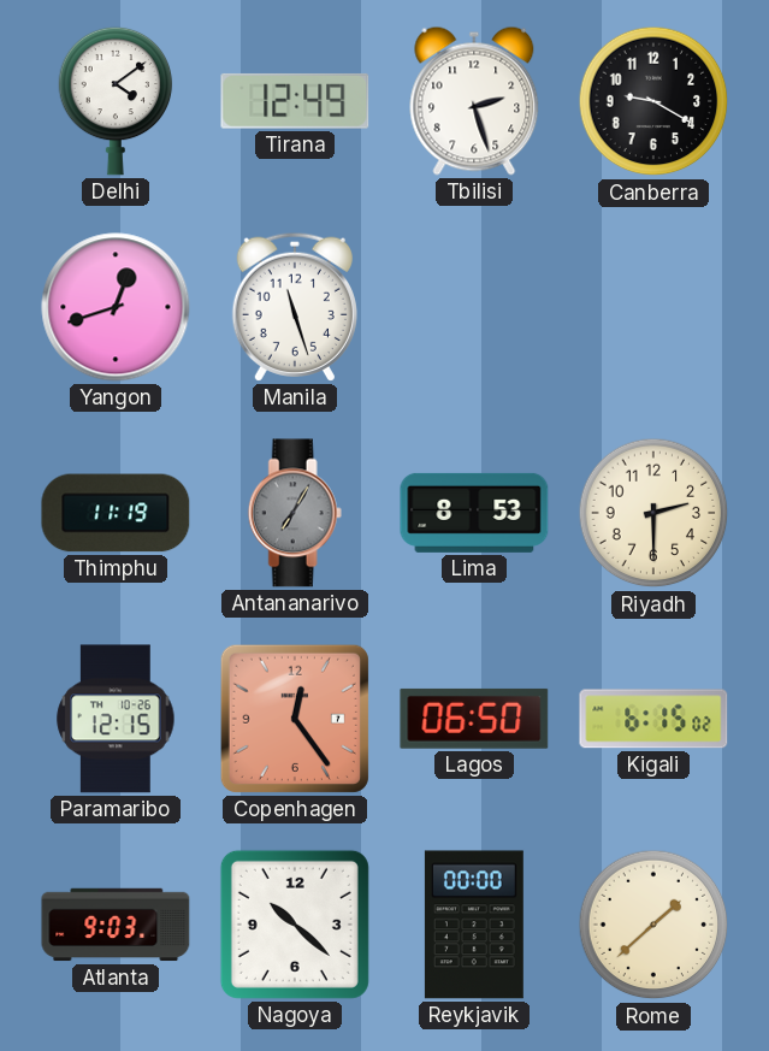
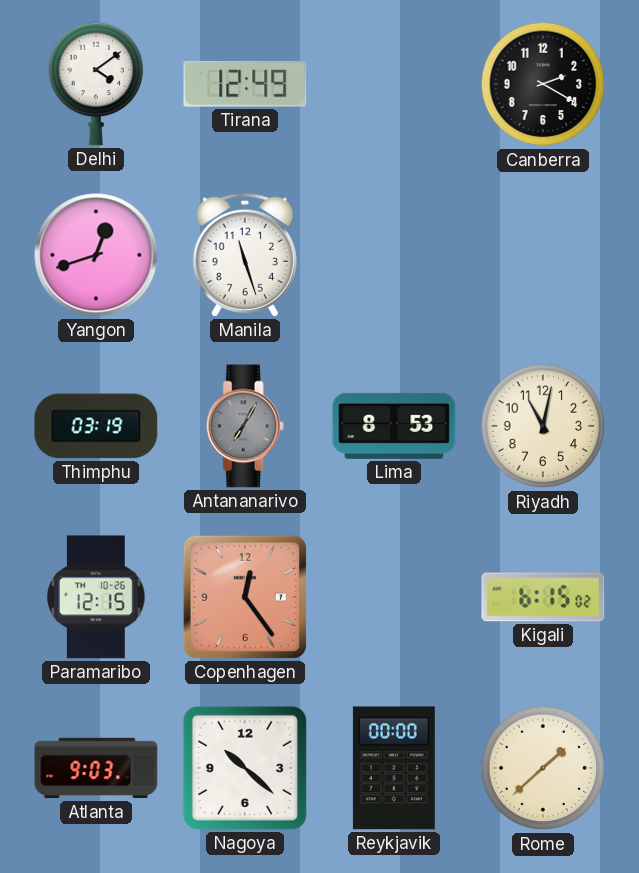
Tbilisi: 2:27 -> none
Canberra: 9:20 -> 2:20
Thimphu: 11:19 -> 03:19
Riyadh: 2:30 -> 11:02
Lagos: 06:50 -> none
